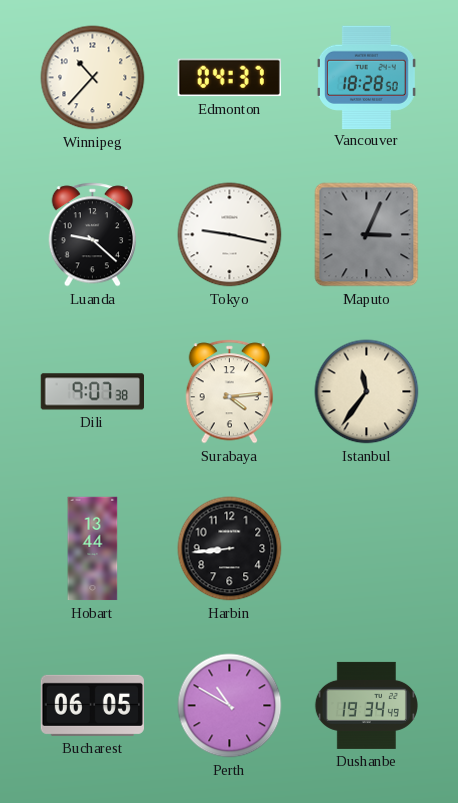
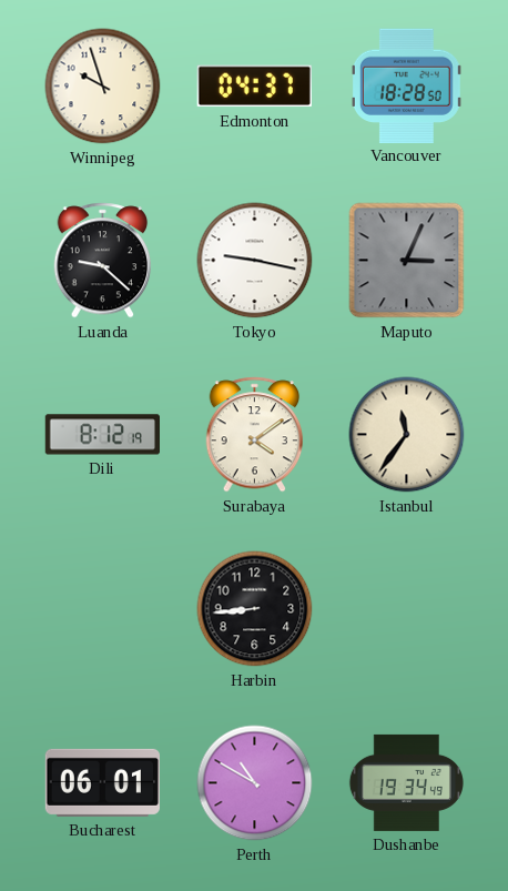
Winnipeg: 10:37 -> 9:57
Dili: 9:07 -> 8:12
Surabaya: 4:14 -> 4:09
Hobart: 13:44 -> none
Bucharest: 06:05 -> 06:01
